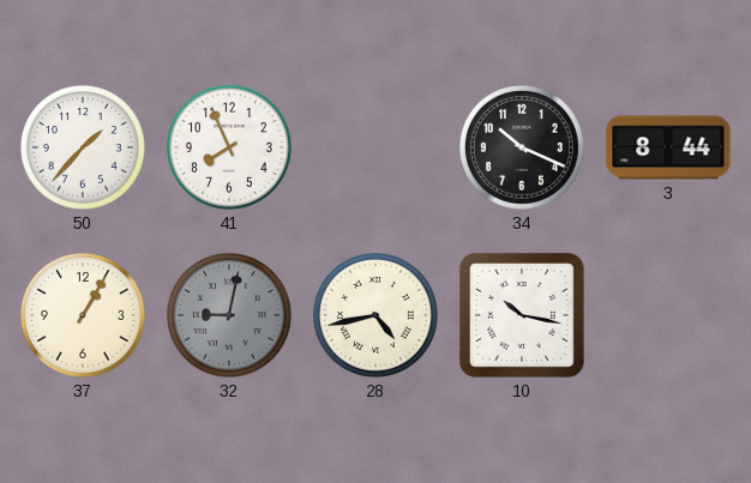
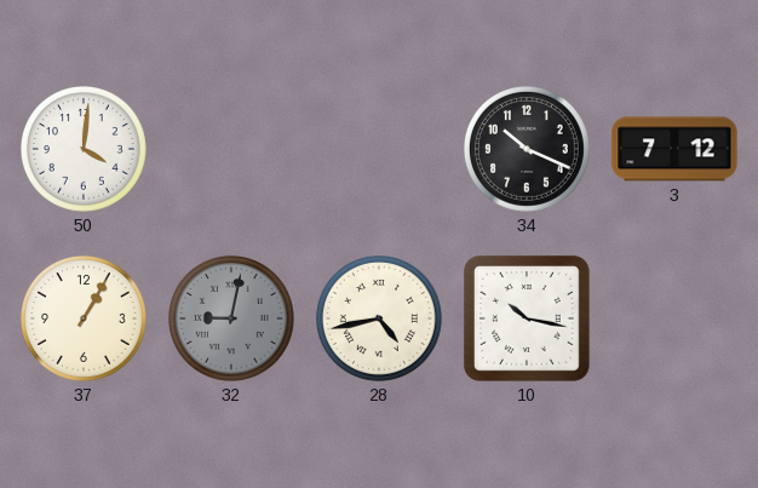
50: 1:37 -> 4:01
41: 7:56 -> none
3: 8:44 -> 7:12
